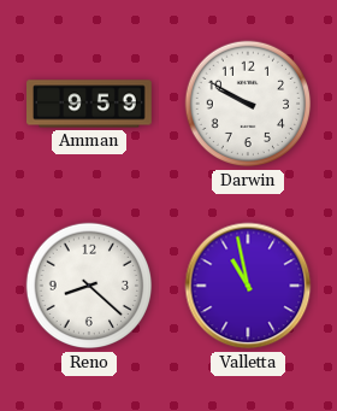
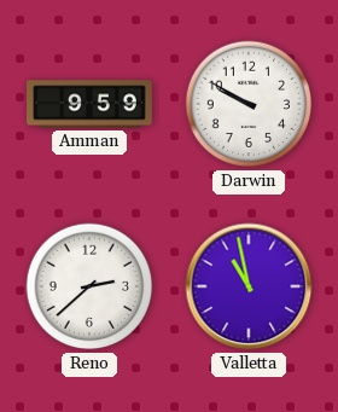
Reno: 8:22 -> 2:38
